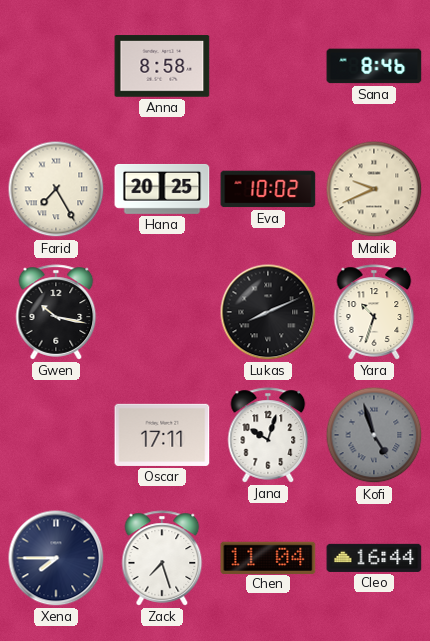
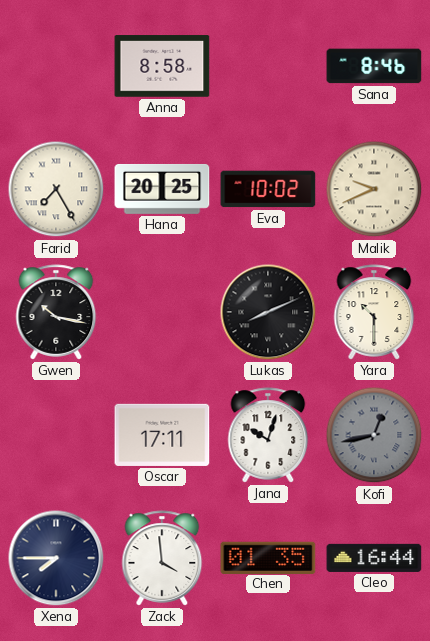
Yara: 10:33 -> 10:30
Kofi: 4:57 -> 12:43
Zack: 7:27 -> 3:59
Chen: 11:04 -> 01:35
